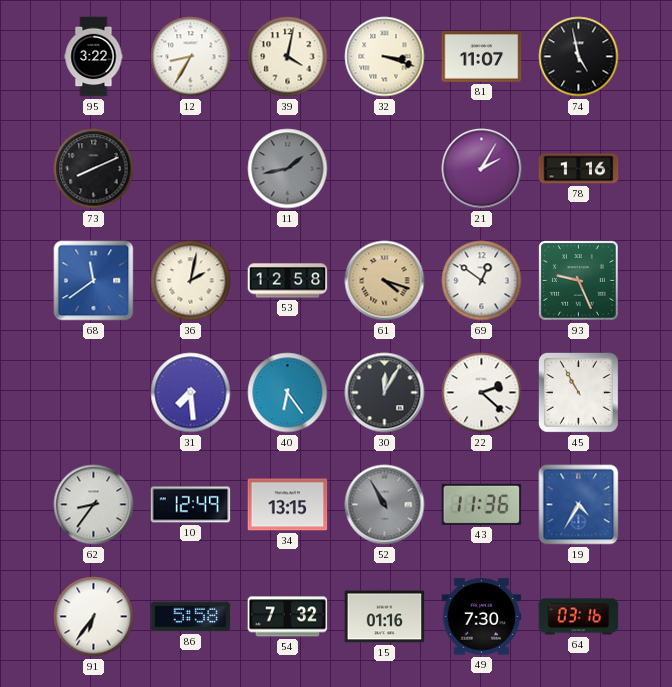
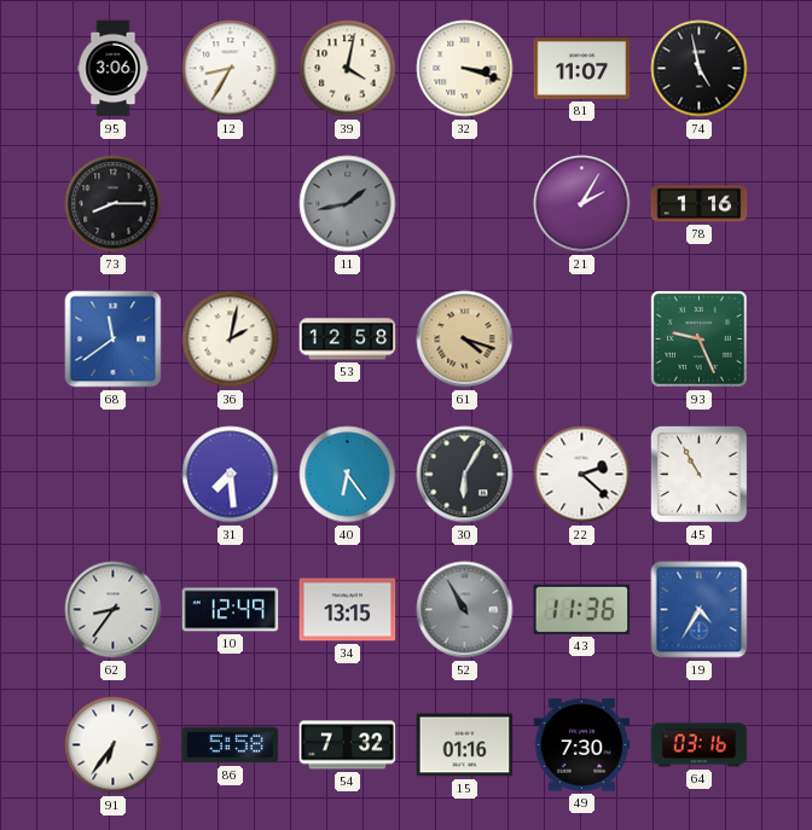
95: 3:22 -> 3:06
73: 8:11 -> 8:15
69: 12:51 -> none
30: 12:05 -> 6:05
